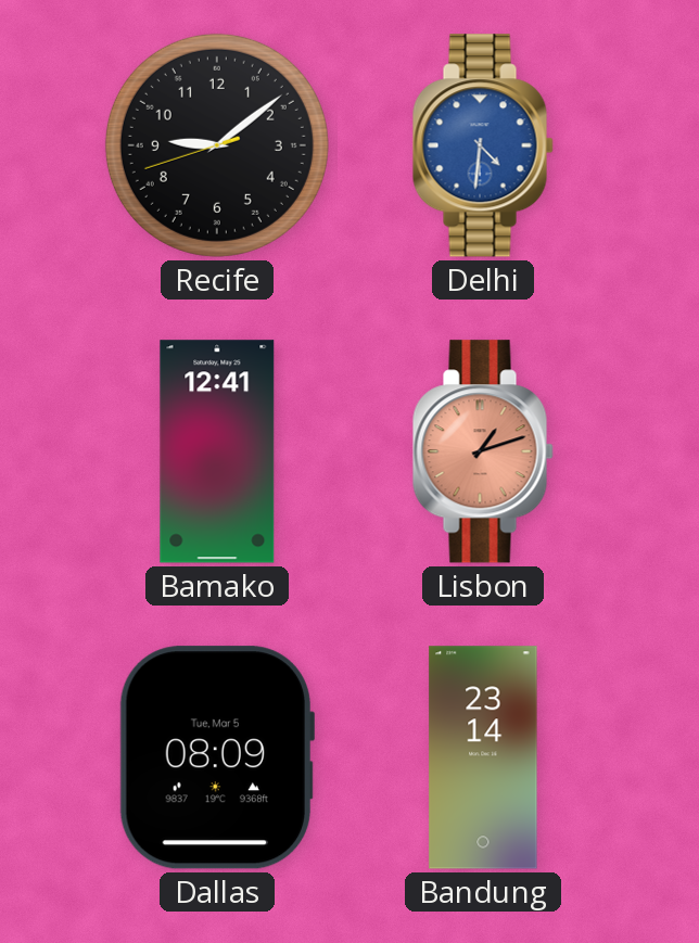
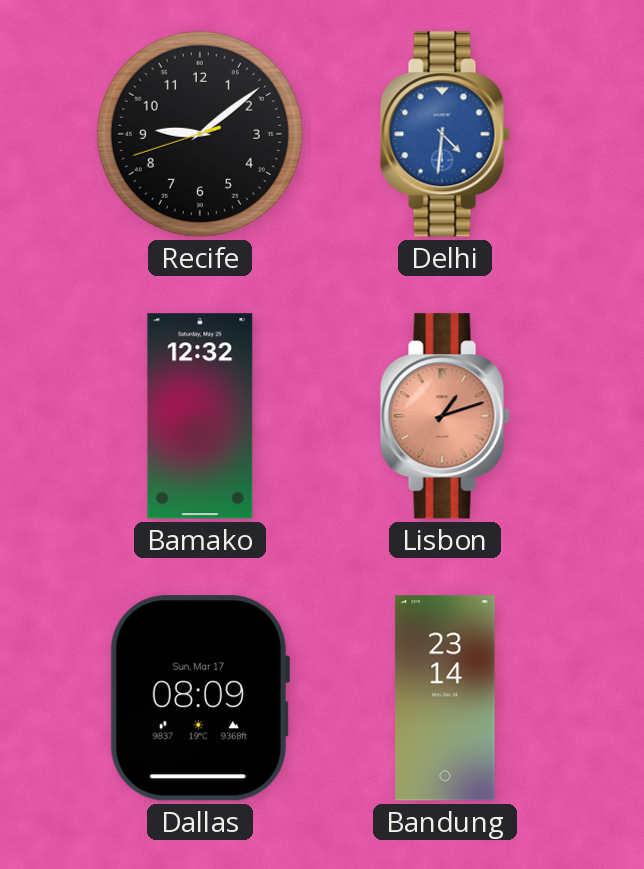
Bamako: 12:41 -> 12:32
Dallas date: Tue, Mar 5 -> Sun, Mar 17
